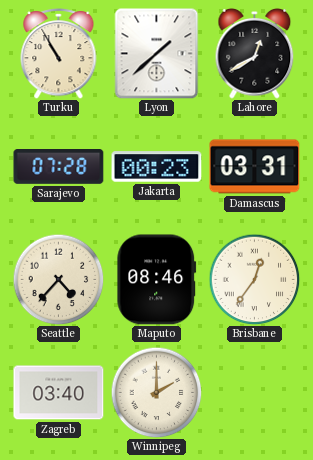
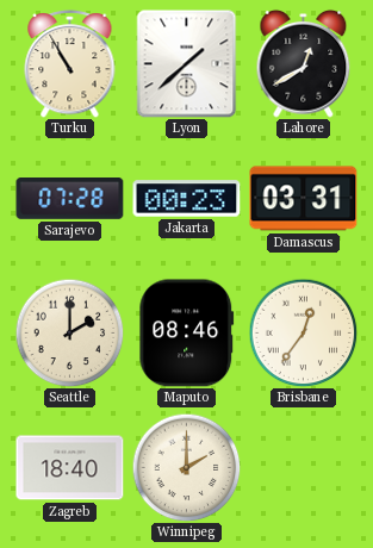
Seattle: 4:37 -> 2:00
Zagreb: 03:40 -> 18:40
